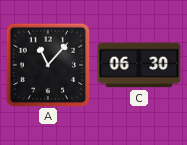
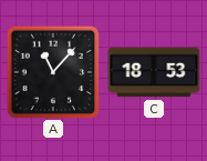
C: 06:30 -> 18:53
